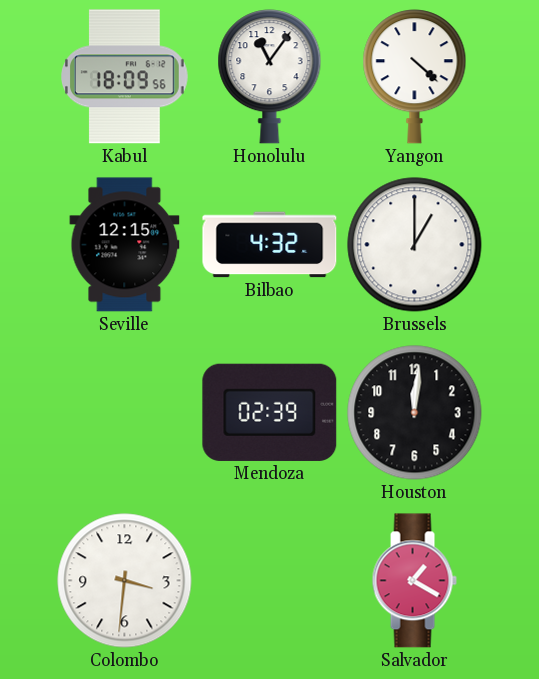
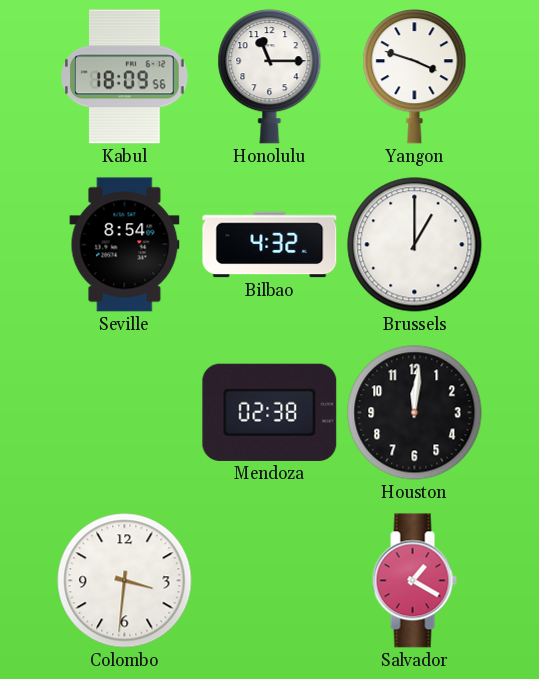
Honolulu: 11:06 -> 11:15
Yangon: 4:22 -> 3:48
Seville: 12:15 -> 8:54
Mendoza: 02:39 -> 02:38
